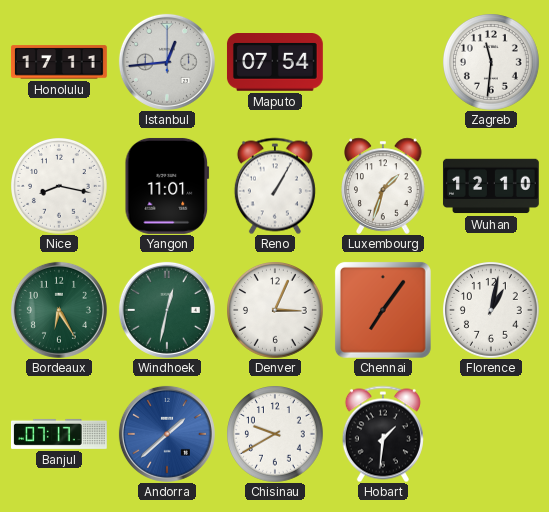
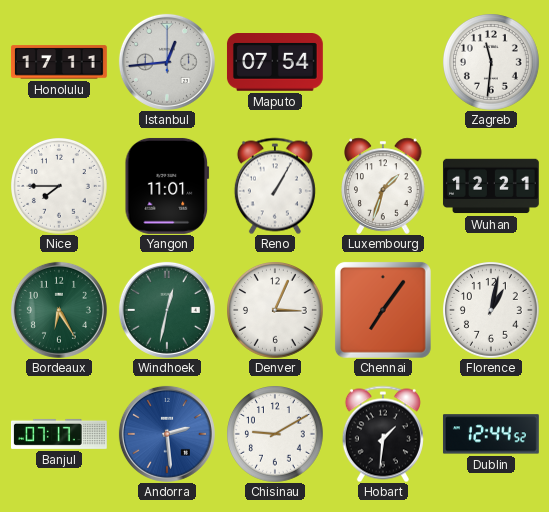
Nice: 8:17 -> 7:45
Wuhan: 12:10 -> 12:21
Andorra: 1:38 -> 2:29
Chisinau: 9:40 -> 9:10
Dublin: none -> 12:44
